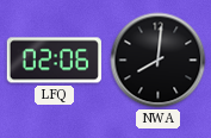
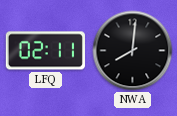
LFQ: 02:06 -> 02:11
